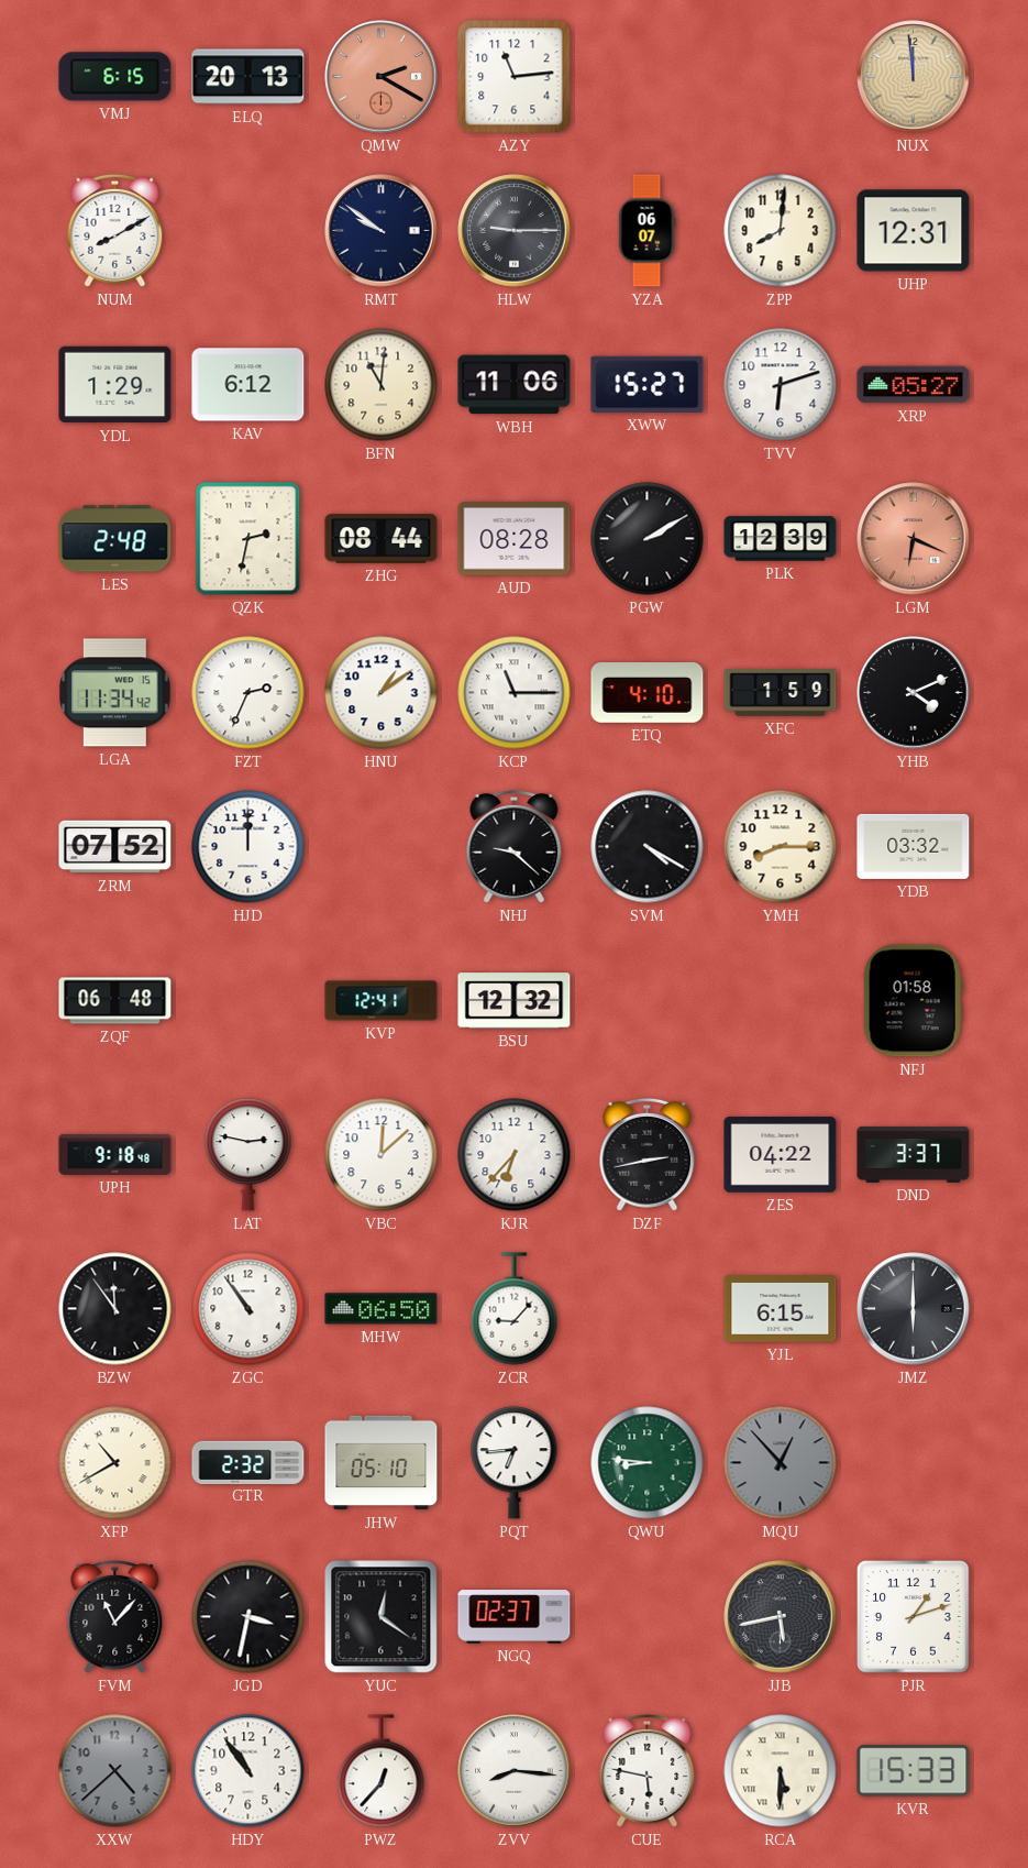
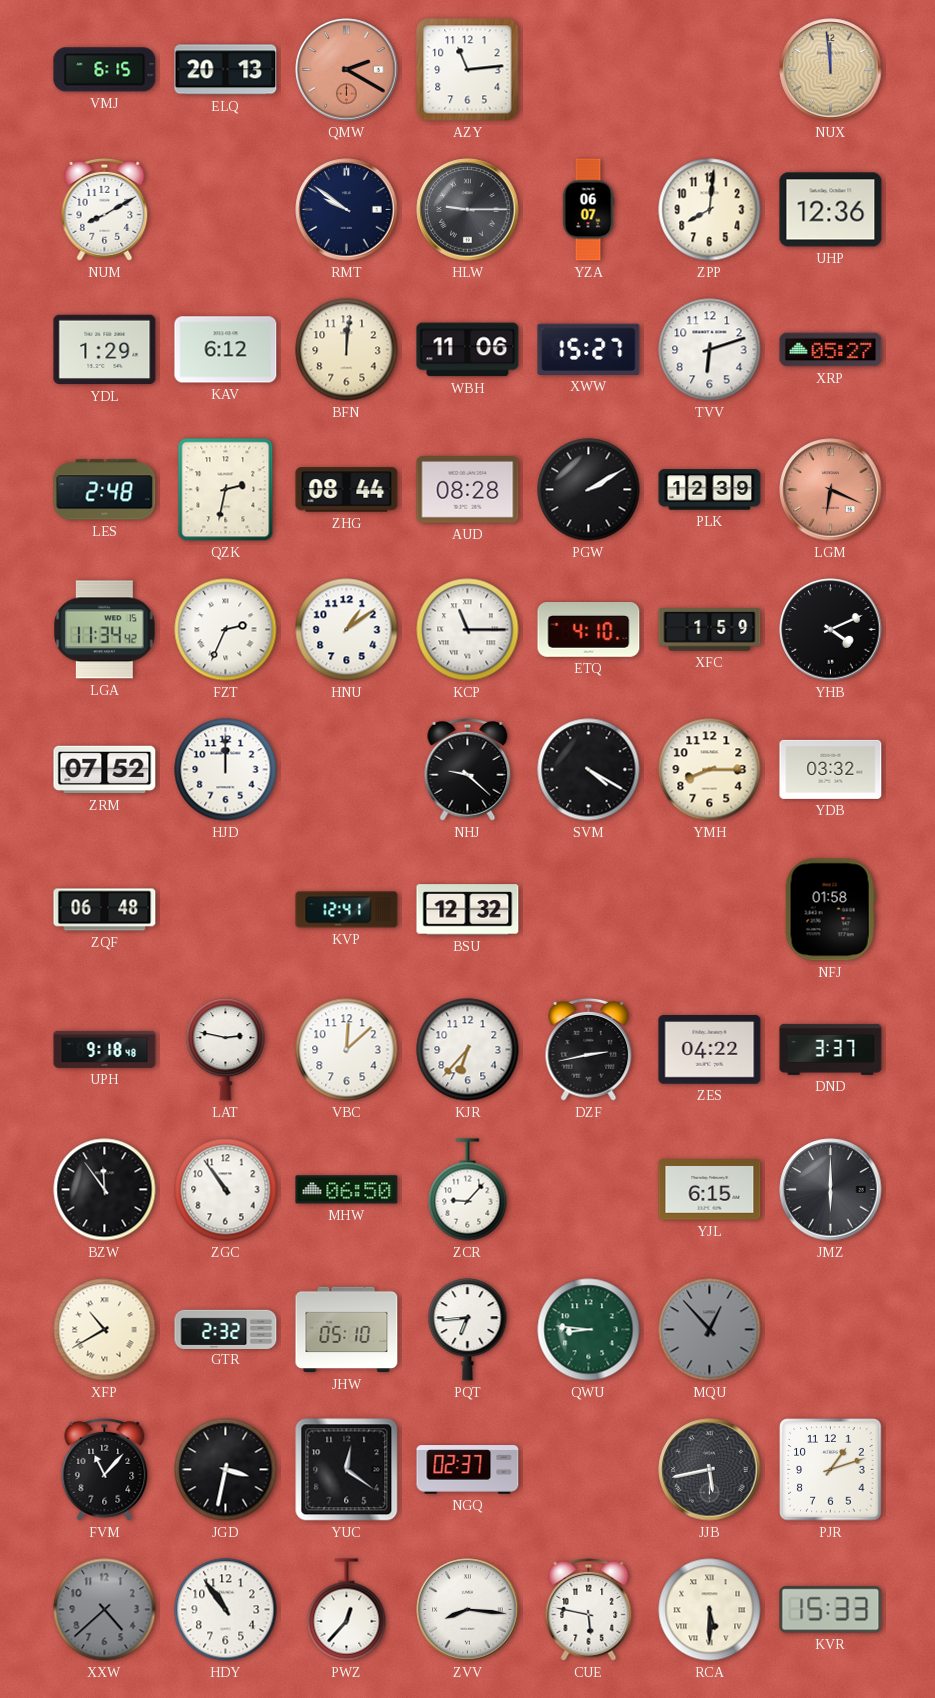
UHP: 12:31 -> 12:36
BFN: 11:01 -> 12:01
